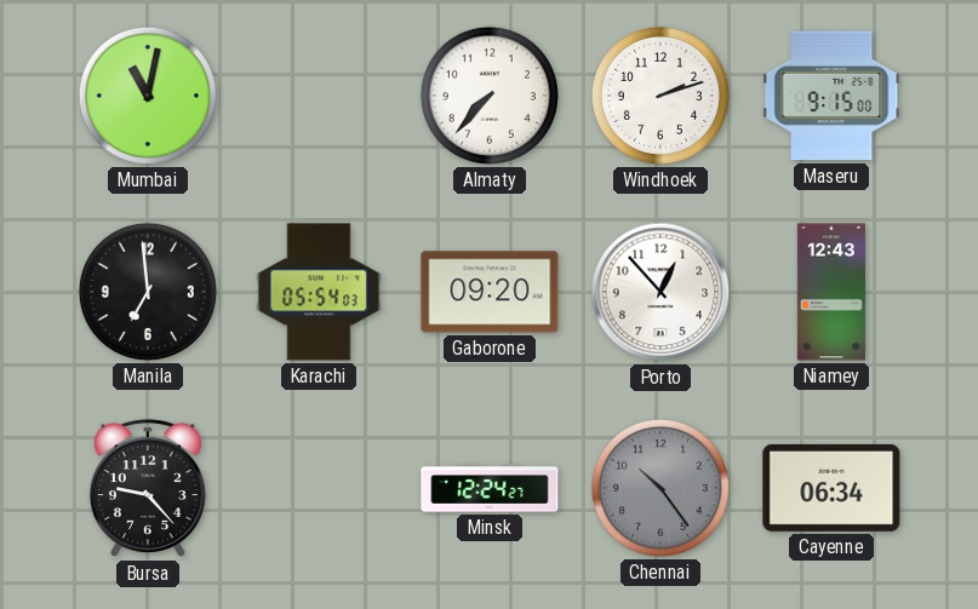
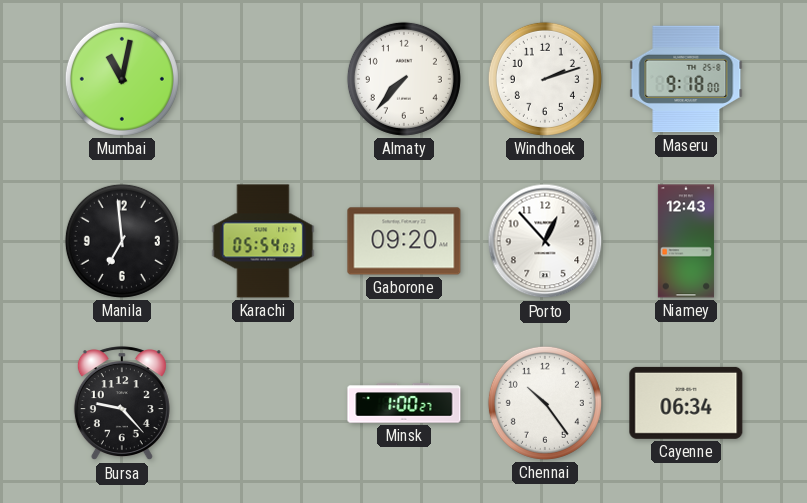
Maseru: 9:15 -> 9:18
Minsk: 12:24 -> 1:00
Chennai dial: grey -> white
